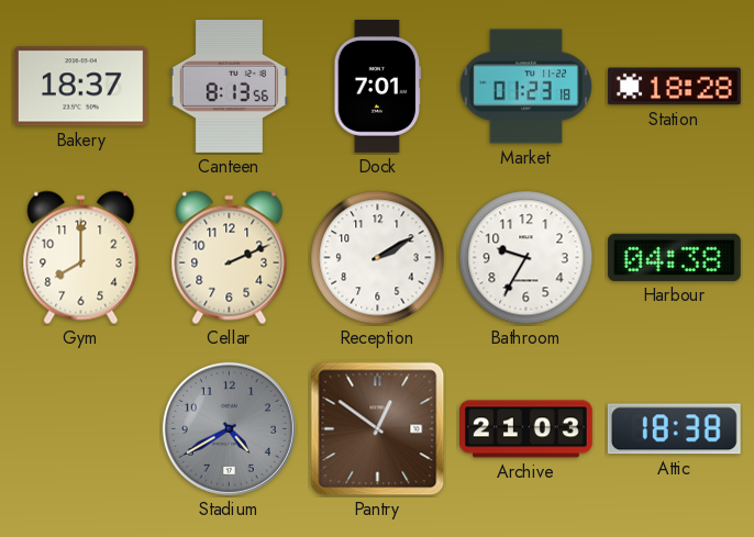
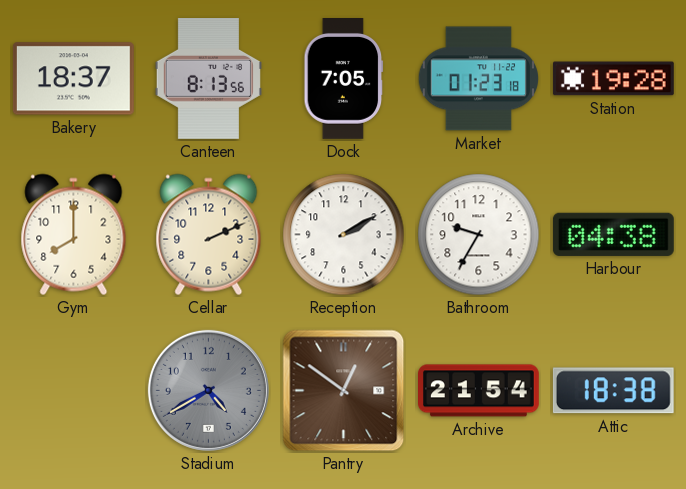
Dock: 7:01 -> 7:05
Station: 18:28 -> 19:28
Archive: 21:03 -> 21:54
